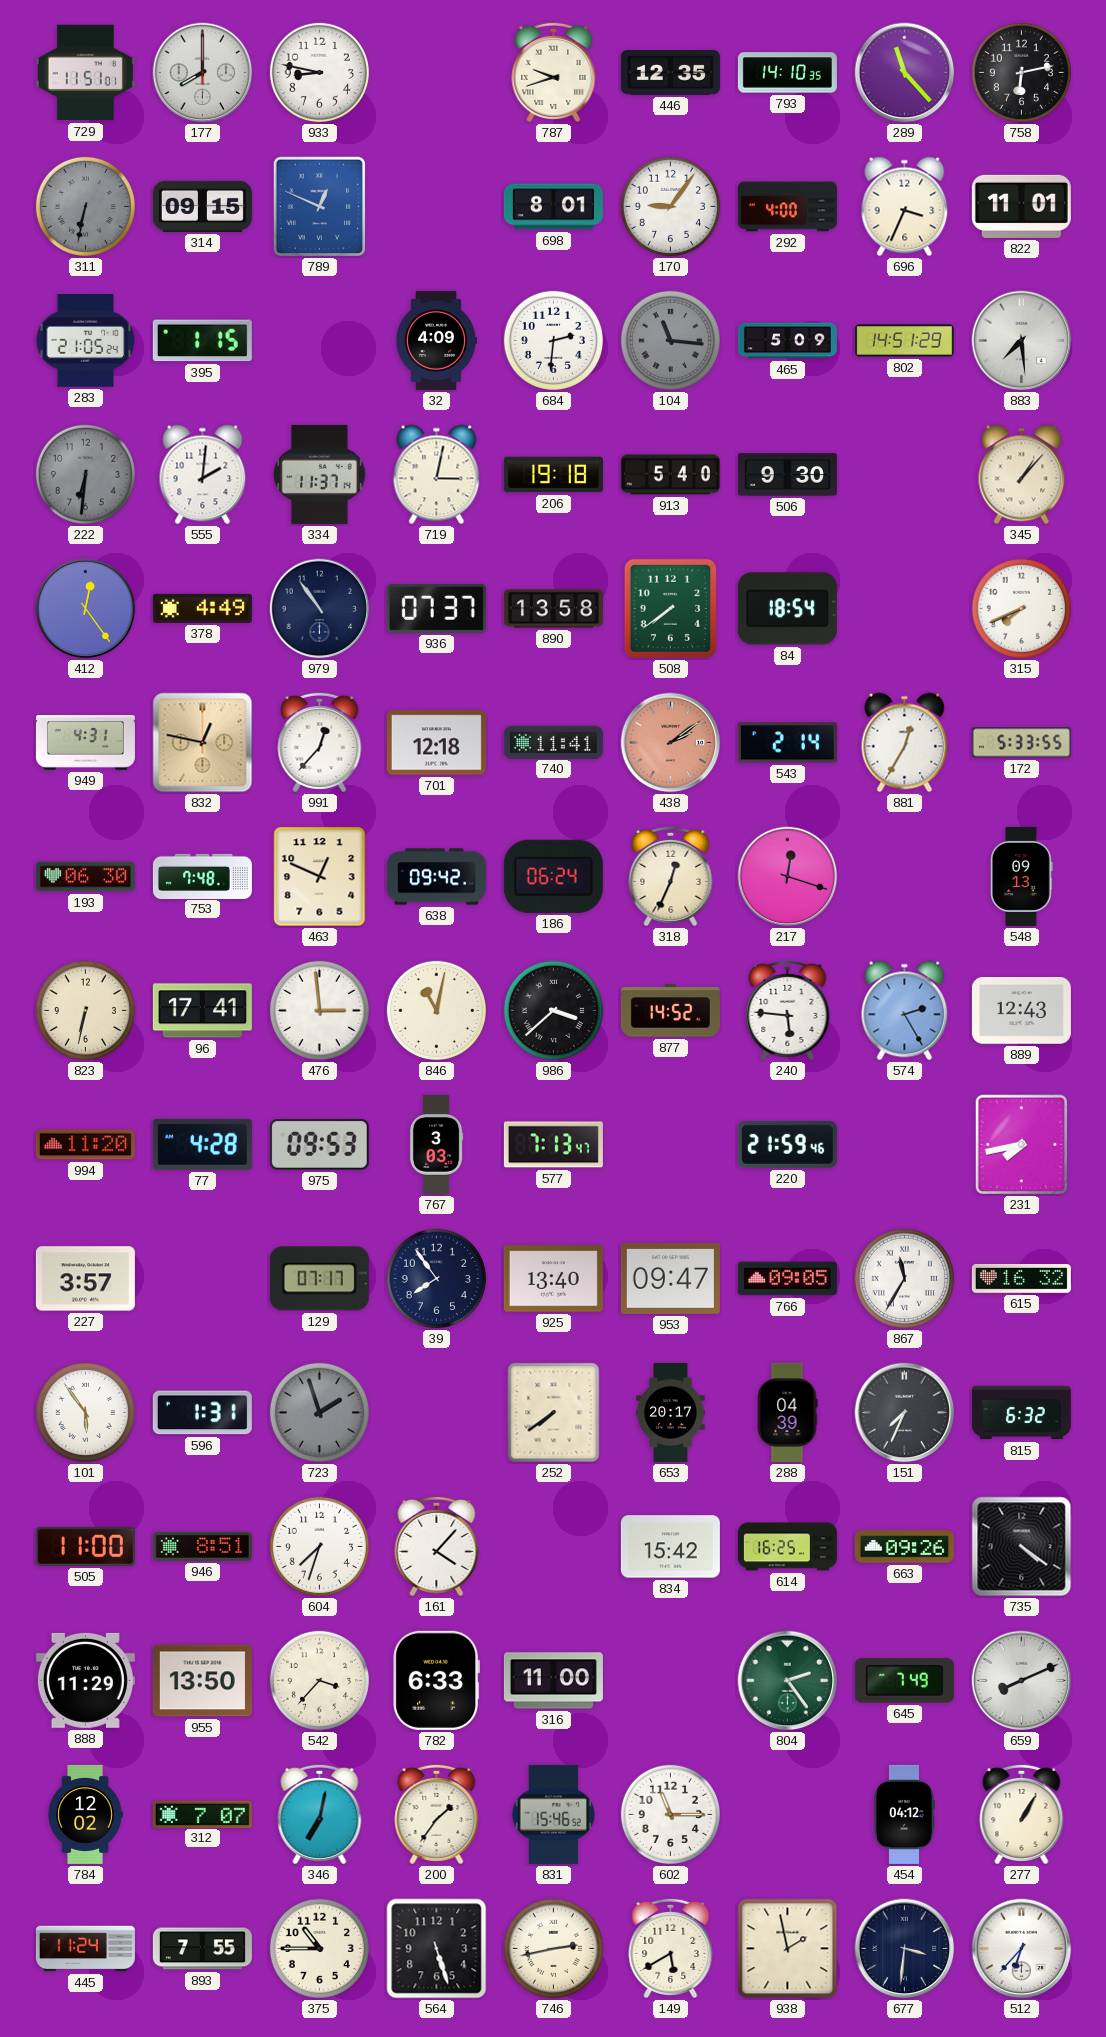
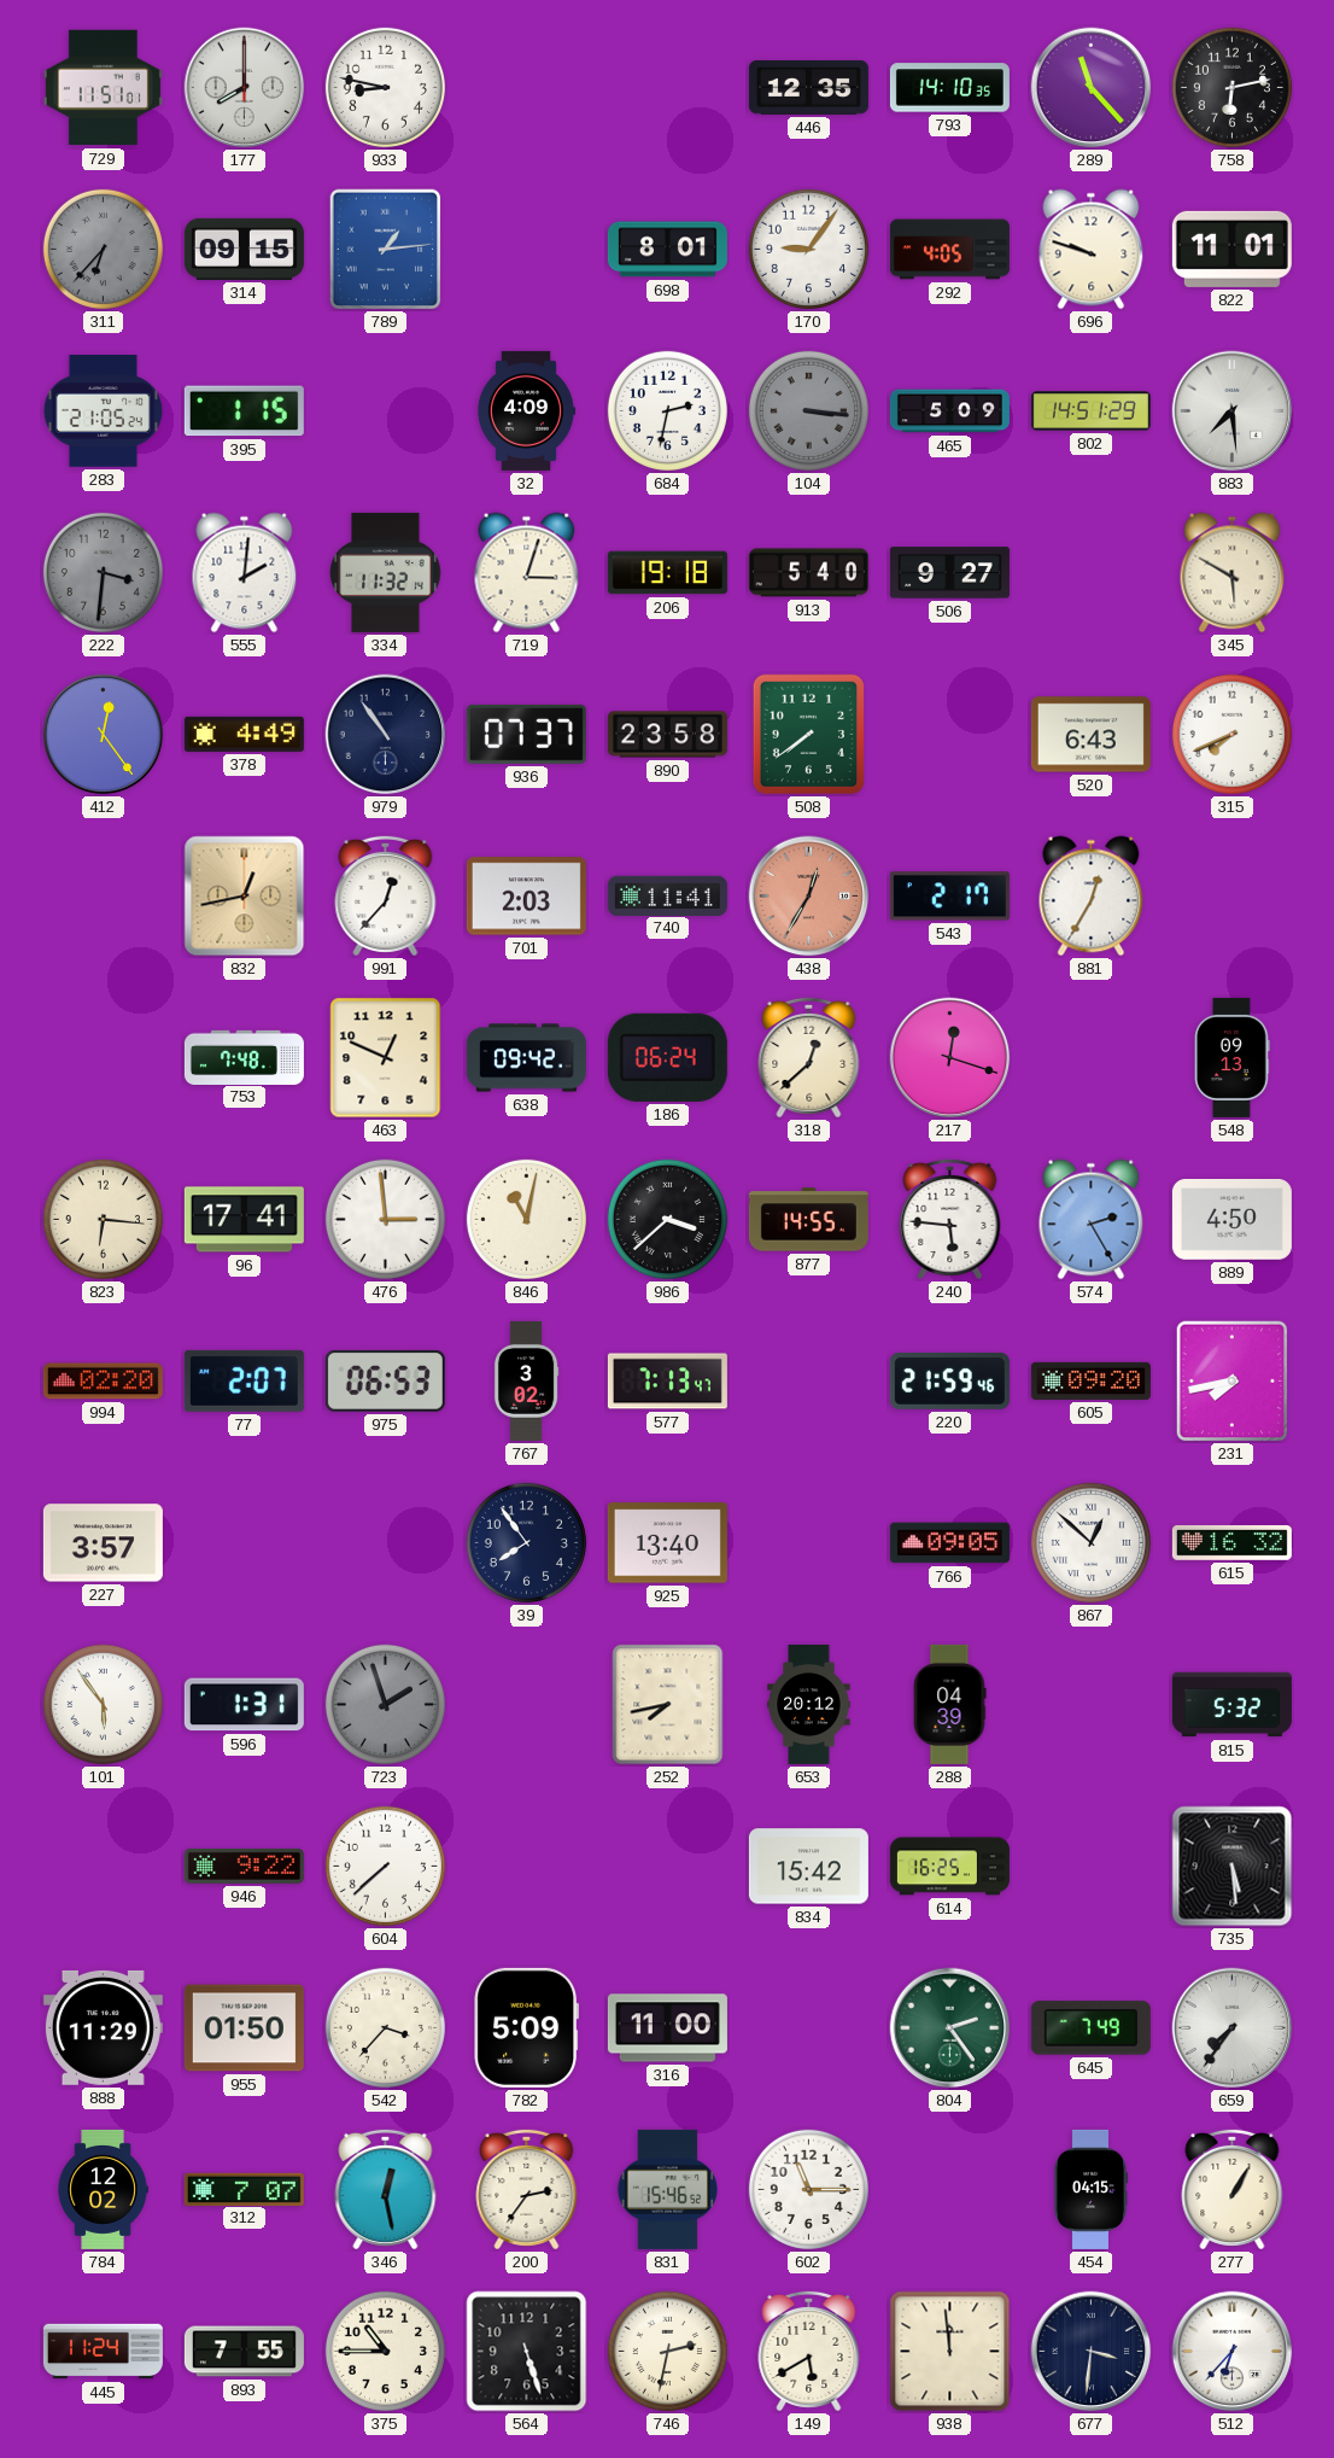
787: 9:42 -> none
311: 6:32 -> 6:37
789: 12:49 -> 1:14
292: 4:00 -> 4:05
696: 3:34 -> 9:48
684: 2:31 -> 2:32
104: 11:16 -> 3:16
222: 6:31 -> 3:31
334: 11:37 -> 11:32
719: 3:02 -> 3:03
506: 9:30 -> 9:27
345: 1:07 -> 5:50
890: 13:58 -> 23:58
84: 18:54 -> none
520: none -> 6:43
949: 4:31 -> none
832: 12:47 -> 12:43
701: 12:18 -> 2:03
438: 2:09 -> 12:35
543: 2:14 -> 2:17
172: 5:33 -> none
193: 06:30 -> none
318: 12:34 -> 12:38
823: 6:32 -> 6:16
877: 14:52 -> 14:55
889: 12:43 -> 4:50
994: 11:20 -> 02:20
77: 4:28 -> 2:07
975: 09:53 -> 06:53
767: 3:03 -> 3:02
605: none -> 09:20
129: 07:17 -> none
953: 09:47 -> none
867: 11:35 -> 12:52
252: 7:39 -> 7:43
653: 20:17 -> 20:12
151: 7:34 -> none
815: 6:32 -> 5:32
505: 11:00 -> none
946: 8:51 -> 9:22
604: 7:33 -> 7:38
161: 4:07 -> none
663: 09:26 -> none
735: 4:21 -> 5:29
955: 13:50 -> 01:50
782: 6:33 -> 5:09
659: 8:11 -> 7:36
346: 7:02 -> 12:28
200: 1:36 -> 2:36
454: 04:12 -> 04:15
746: 2:43 -> 2:32
938: 1:58 -> 11:59
